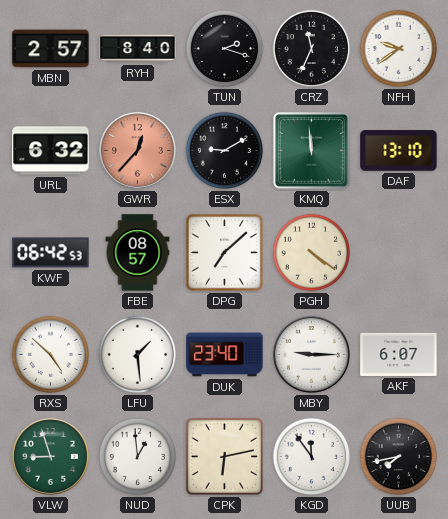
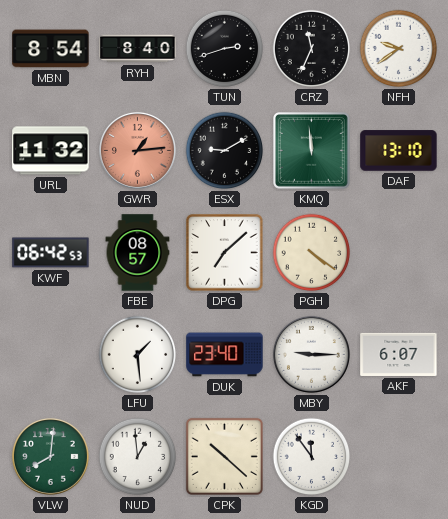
MBN: 2:57 -> 8:54
TUN: 2:18 -> 2:42
URL: 6:32 -> 11:32
GWR: 12:37 -> 1:14
RXS: 4:52 -> none
VLW: 8:57 -> 8:01
CPK: 6:13 -> 10:22
UUB: 7:43 -> none
